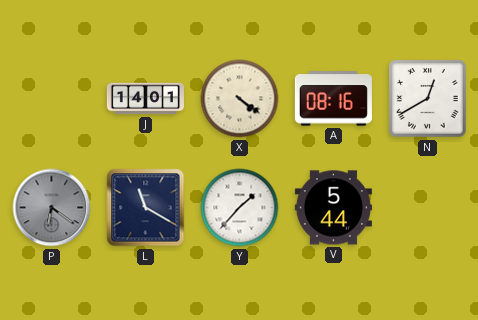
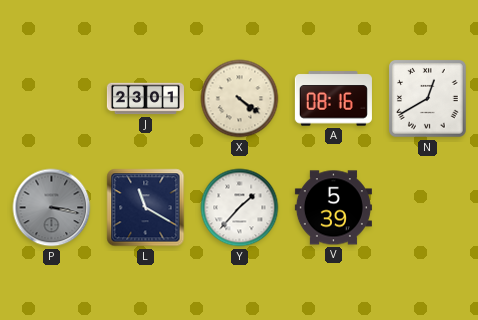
J: 14:01 -> 23:01
P: 6:21 -> 3:17
V: 5:44 -> 5:39
